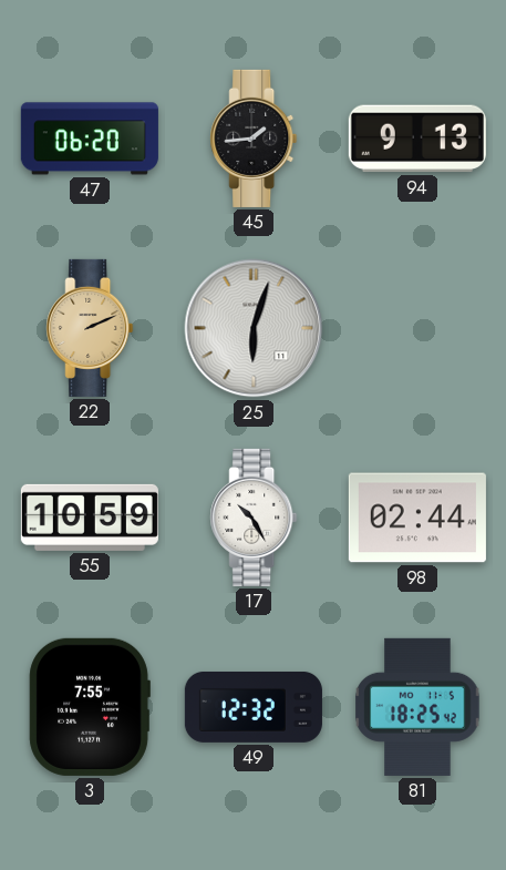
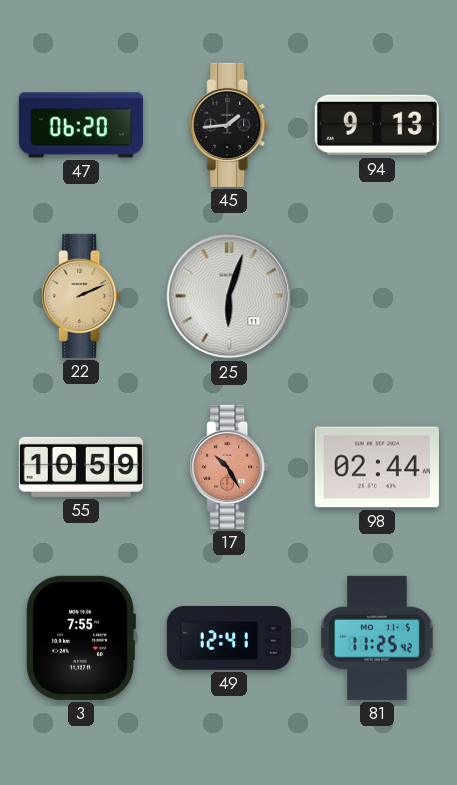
17 dial: white -> salmon
49: 12:32 -> 12:41
81: 18:25 -> 11:25
